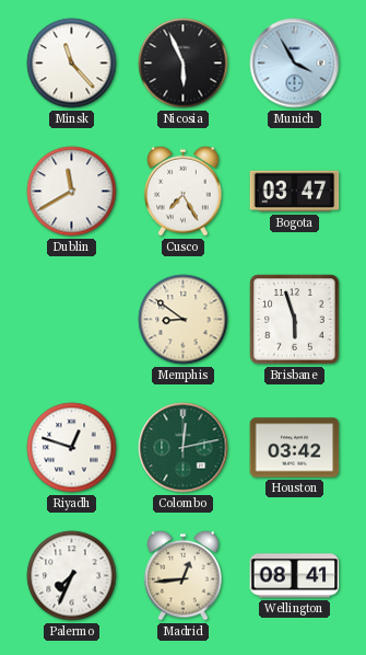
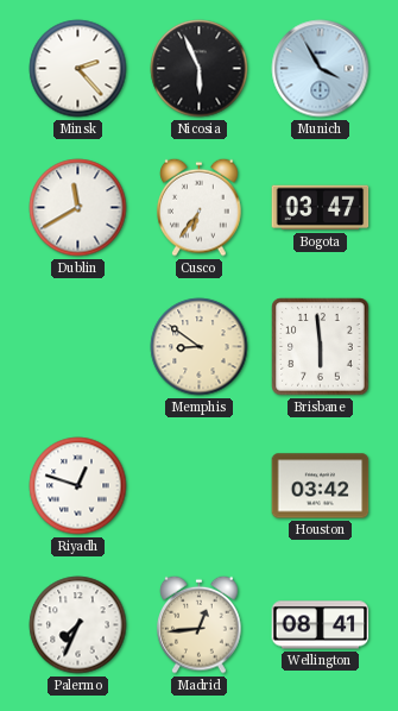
Minsk: 11:23 -> 2:23
Cusco: 7:25 -> 6:36
Brisbane: 5:57 -> 5:59
Colombo: 12:13 -> none
